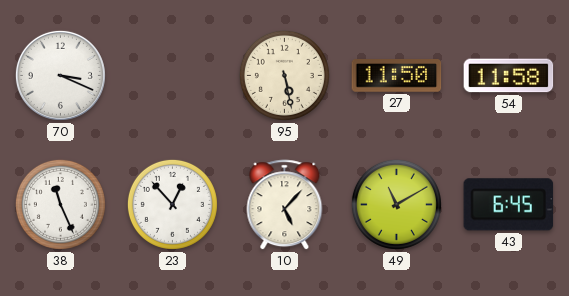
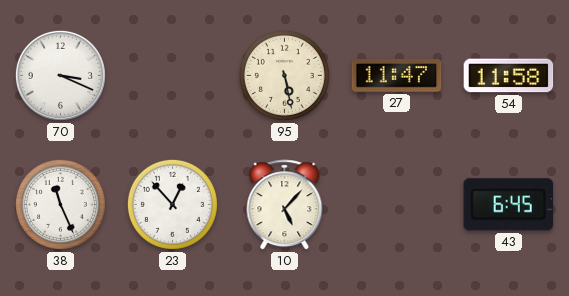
27: 11:50 -> 11:47
49: 11:10 -> none
